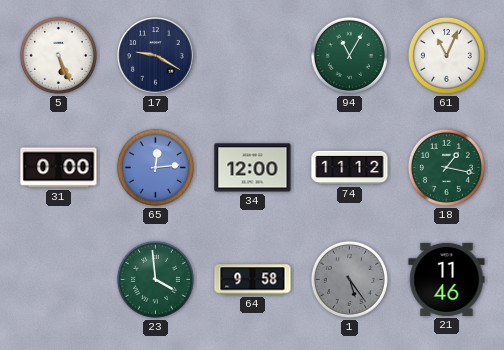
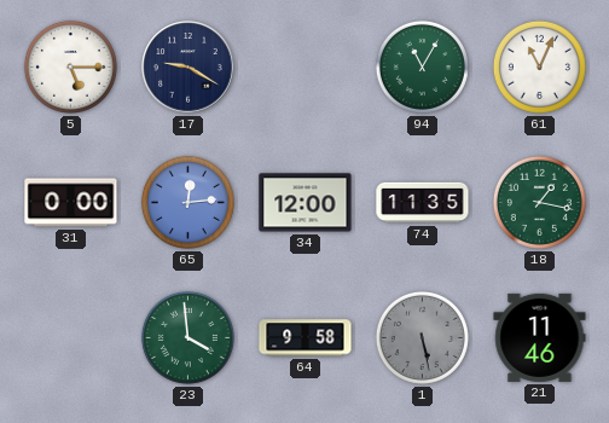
5: 5:26 -> 5:15
74: 11:12 -> 11:35
1: 5:24 -> 5:28
